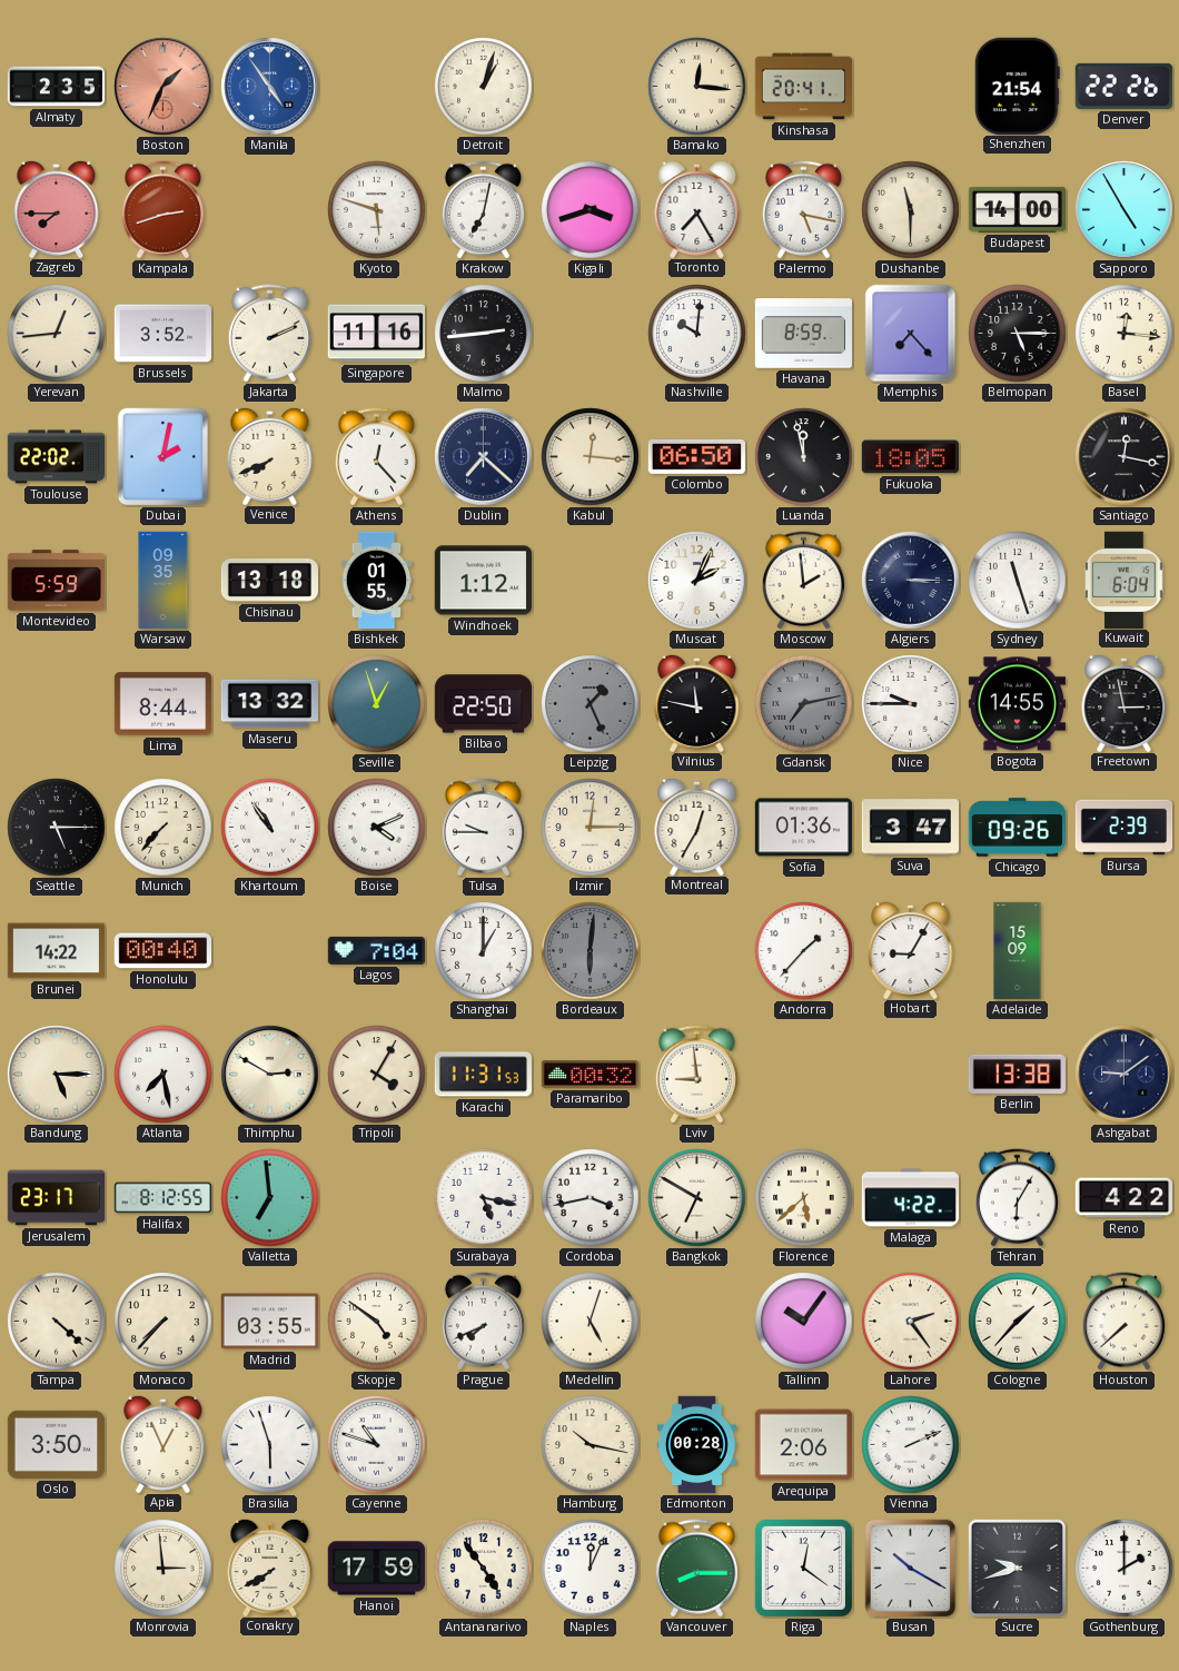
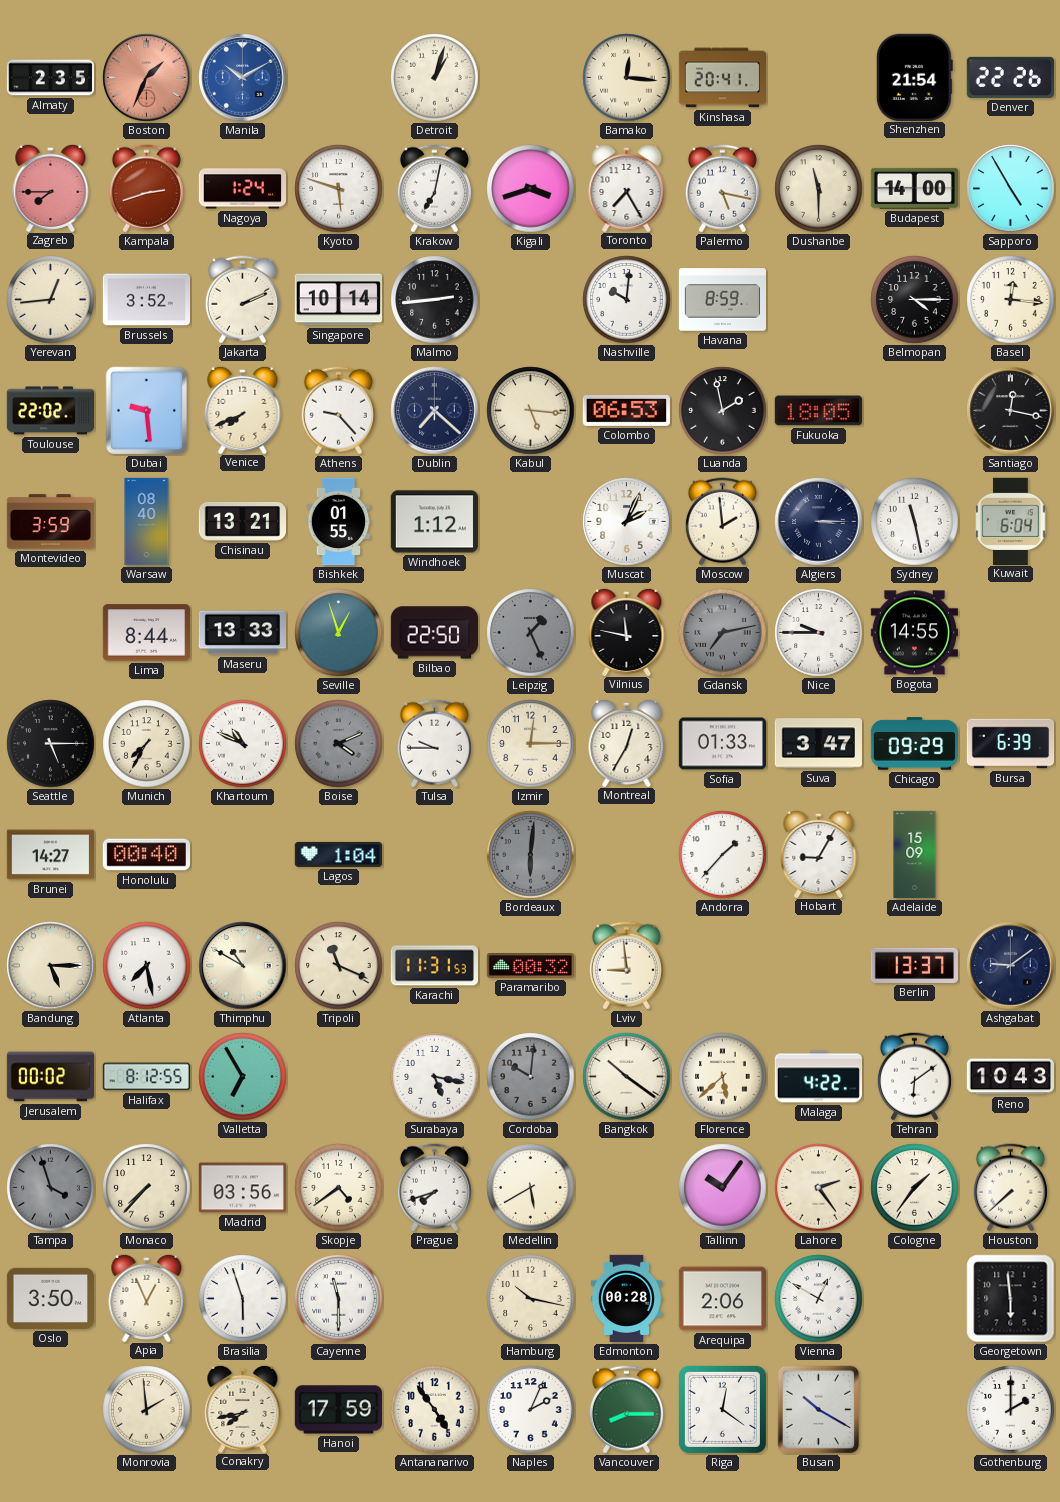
Manila: 4:54 -> 10:10
Nagoya: none -> 1:24
Singapore: 11:16 -> 10:14
Memphis: 7:23 -> none
Belmopan: 5:15 -> 4:15
Dubai: 2:02 -> 9:29
Athens: 12:23 -> 9:23
Kabul: 12:16 -> 5:16
Colombo: 06:50 -> 06:53
Luanda: 11:58 -> 1:58
Montevideo: 5:59 -> 3:59
Warsaw: 09:35 -> 08:40
Chisinau: 13:18 -> 13:21
Sydney: 11:27 -> 11:28
Maseru: 13:32 -> 13:33
Freetown: 2:58 -> none
Munich: 7:37 -> 7:35
Khartoum: 10:54 -> 10:49
Boise dial: white -> grey
Sofia: 01:36 -> 01:33
Chicago: 09:26 -> 09:29
Bursa: 2:39 -> 6:39
Brunei: 14:22 -> 14:27
Lagos: 7:04 -> 1:04
Shanghai: 1:00 -> none
Thimphu: 2:50 -> 10:50
Tripoli: 4:05 -> 11:19
Berlin: 13:38 -> 13:37
Jerusalem: 23:17 -> 00:02
Valletta: 6:59 -> 6:55
Cordoba: 3:43 -> 10:01
Cordoba dial: white -> grey
Bangkok: 6:50 -> 10:21
Tehran: 6:05 -> 6:09
Reno: 4:22 -> 10:43
Tampa: 4:22 -> 3:57
Tampa dial: cream -> grey
Madrid: 03:55 -> 03:56
Skopje: 4:51 -> 4:39
Prague: 7:41 -> 7:42
Medellin: 5:03 -> 5:40
Cologne: 1:37 -> 1:36
Cayenne: 10:48 -> 11:30
Vienna: 2:11 -> 12:50
Georgetown: none -> 5:59
Monrovia: 2:59 -> 1:59
Conakry: 7:40 -> 7:43
Naples: 12:04 -> 2:04
Sucre: 9:42 -> none
